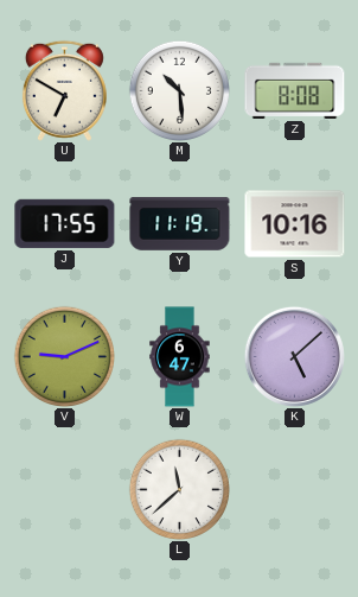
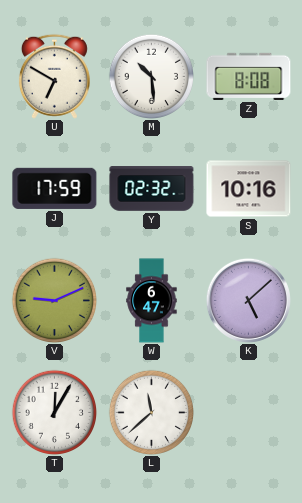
J: 17:55 -> 17:59
Y: 11:19 -> 02:32
T: none -> 12:05
